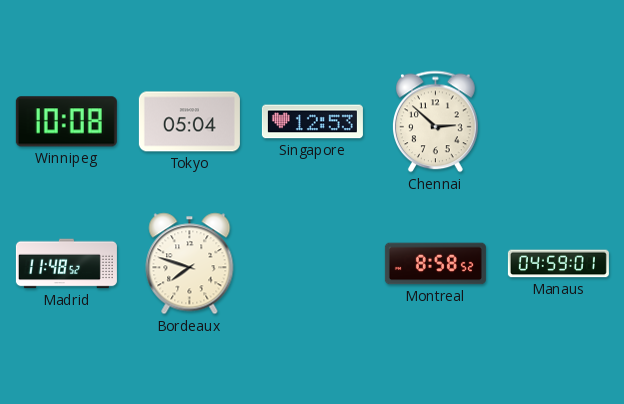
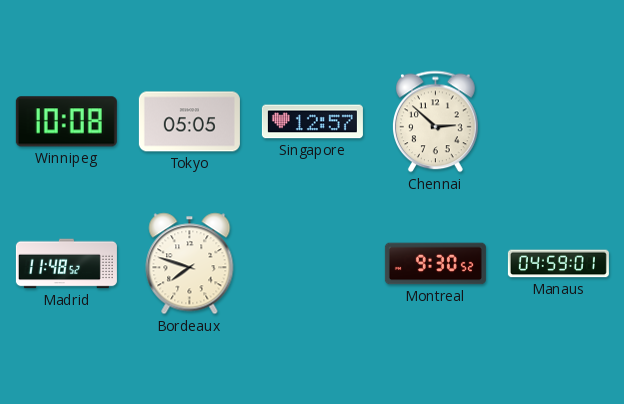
Tokyo: 05:04 -> 05:05
Singapore: 12:53 -> 12:57
Montreal: 8:58 -> 9:30
